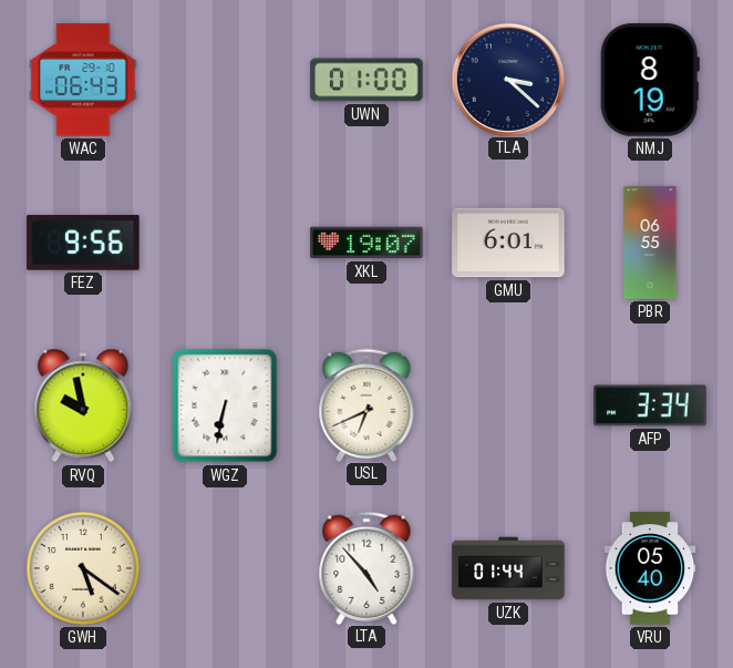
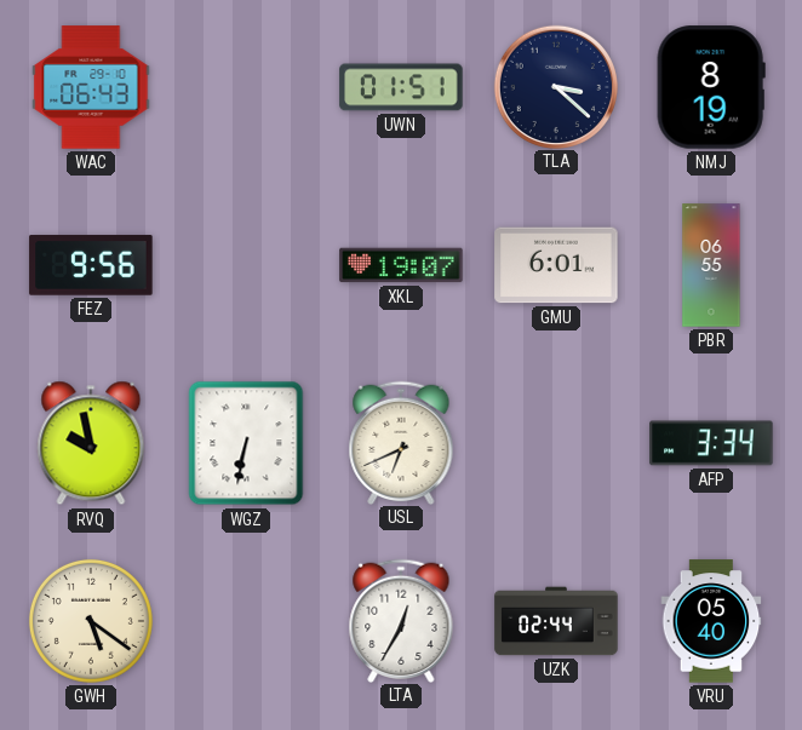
UWN: 01:00 -> 01:51
LTA: 4:53 -> 12:35
UZK: 01:44 -> 02:44
